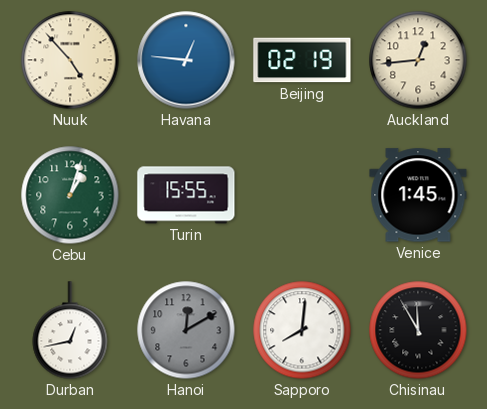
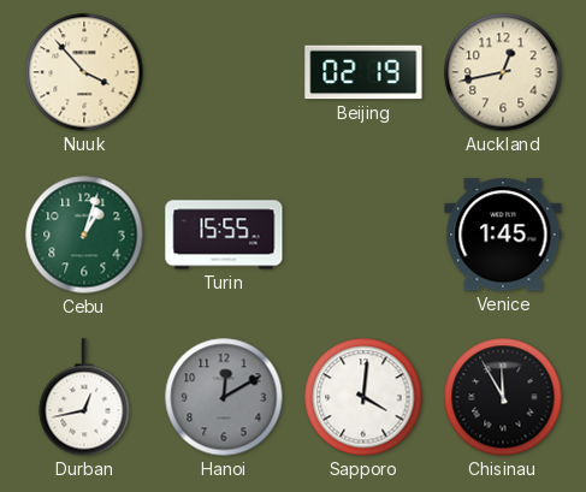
Nuuk: 4:53 -> 3:53
Havana: 12:46 -> none
Auckland: 12:44 -> 12:43
Sapporo: 8:01 -> 4:01
